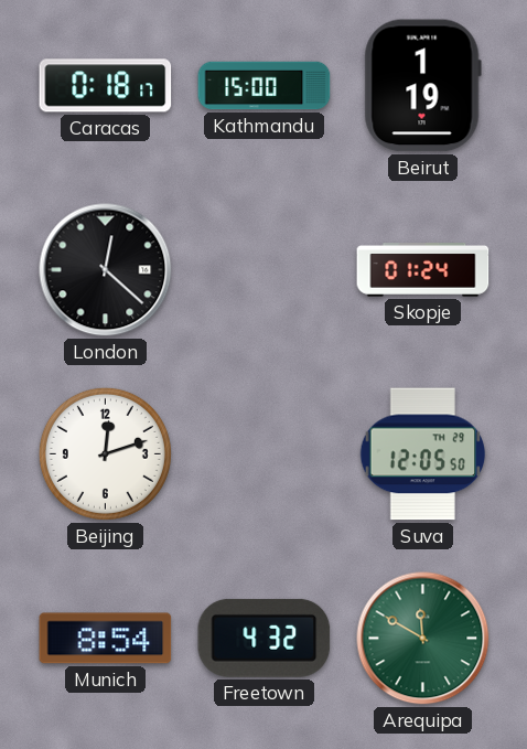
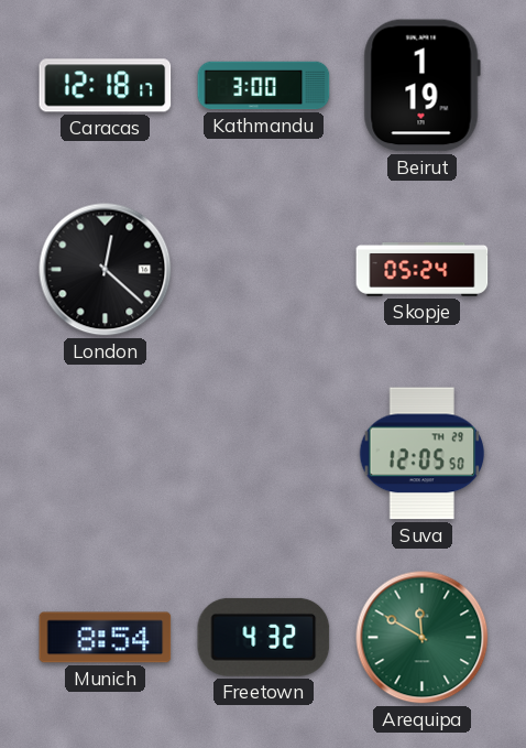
Caracas: 0:18 -> 12:18
Kathmandu: 15:00 -> 3:00
Skopje: 01:24 -> 05:24
Beijing: 12:12 -> none
